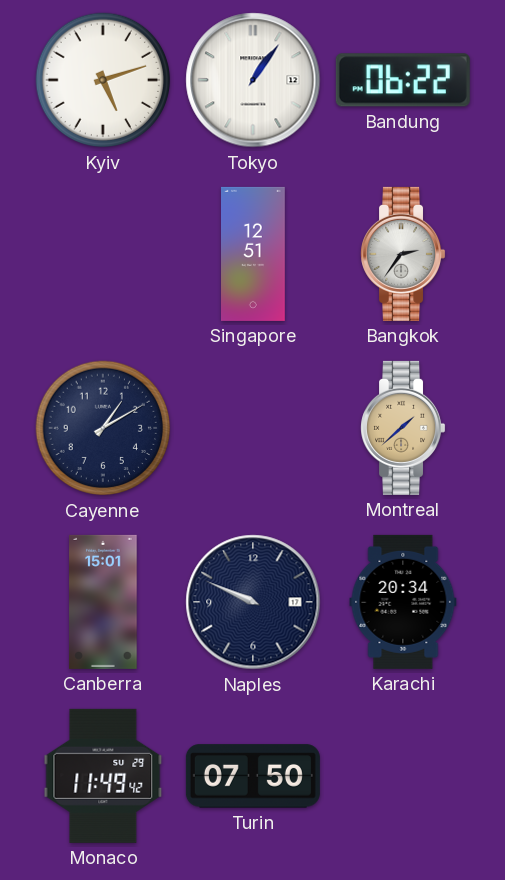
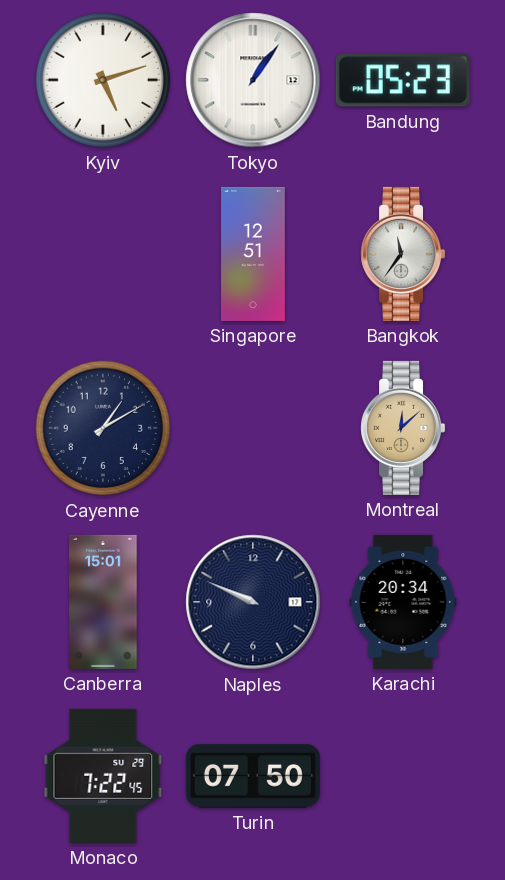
Bandung: 06:22 -> 05:23
Bangkok: 2:36 -> 11:36
Montreal: 1:38 -> 12:08
Monaco: 11:49 -> 7:22
